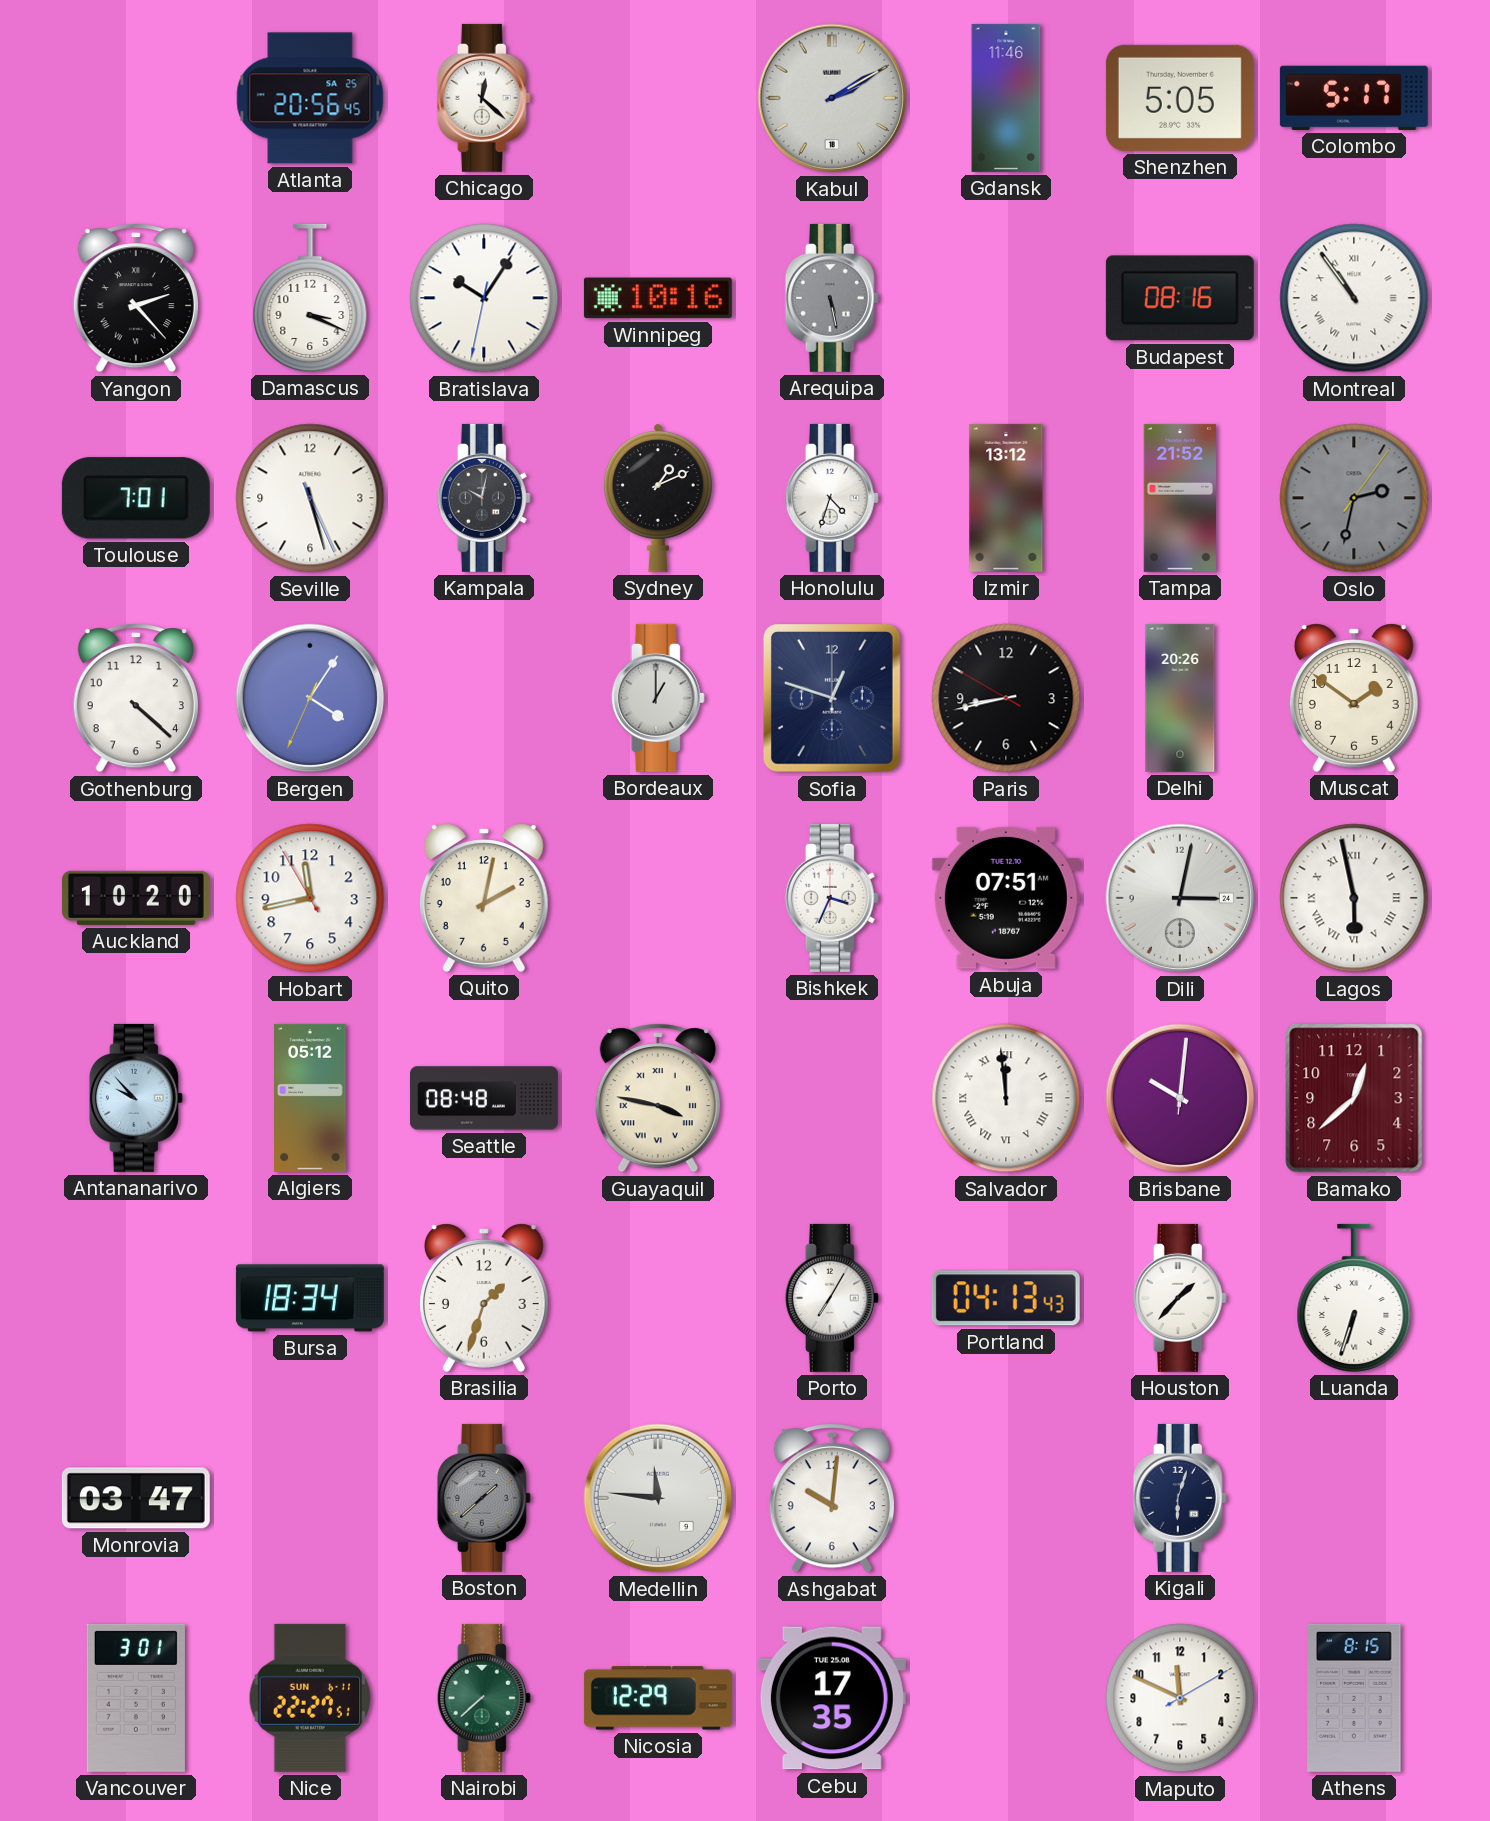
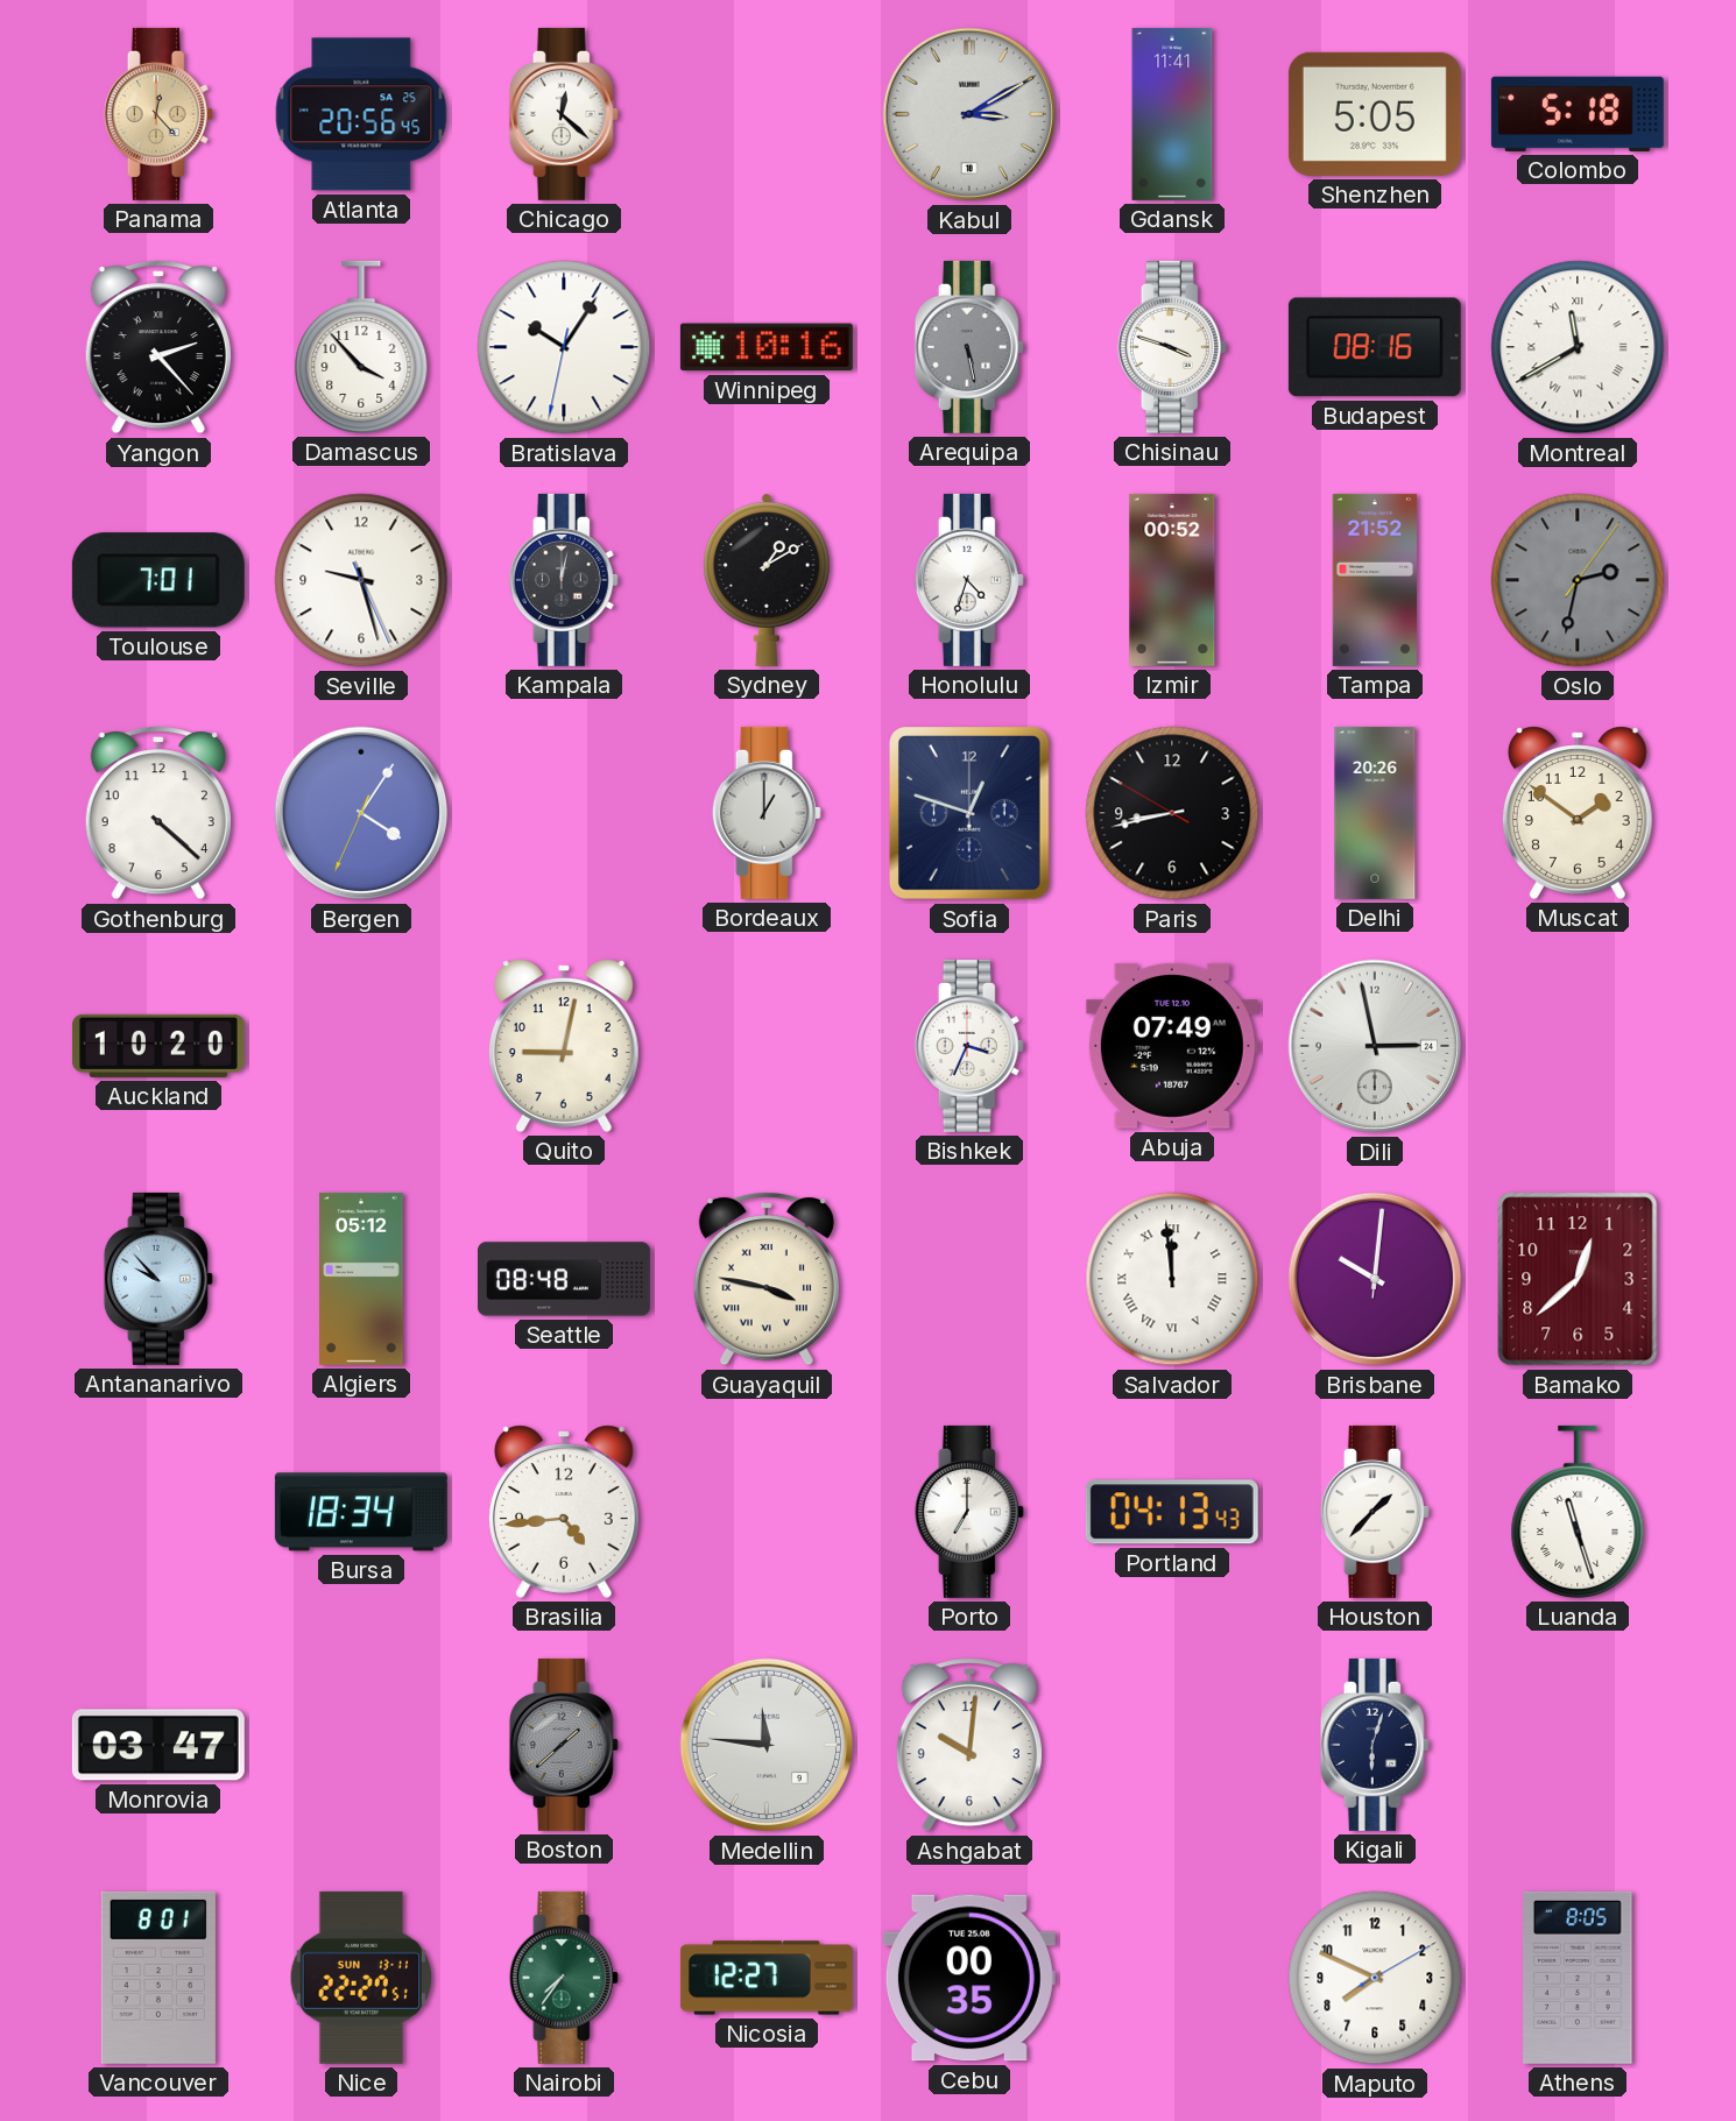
Panama: none -> 12:23
Kabul: 2:10 -> 3:10
Gdansk: 11:46 -> 11:41
Colombo: 5:17 -> 5:18
Damascus: 3:19 -> 3:53
Chisinau: none -> 3:48
Montreal: 10:54 -> 11:40
Seville: 5:27 -> 9:27
Kampala: 10:02 -> 12:02
Sydney: 1:11 -> 1:10
Izmir: 13:12 -> 00:52
Hobart: 11:42 -> none
Quito: 2:02 -> 9:02
Abuja: 07:51 -> 07:49
Dili: 3:02 -> 2:58
Lagos: 5:58 -> none
Brasilia: 1:33 -> 4:44
Porto: 7:05 -> 7:00
Luanda: 6:33 -> 11:27
Vancouver: 3:01 -> 8:01
Nice date: SUN 6-11 -> SUN 13-11
Nairobi: 7:38 -> 7:36
Nicosia: 12:29 -> 12:27
Cebu: 17:35 -> 00:35
Maputo: 11:49 -> 7:49
Athens: 8:15 -> 8:05
